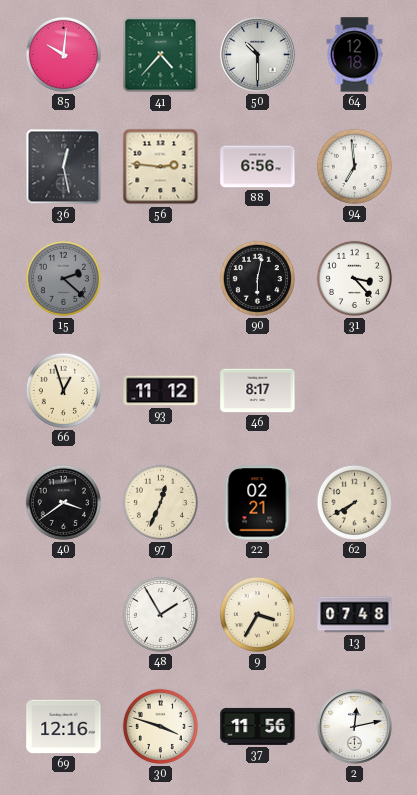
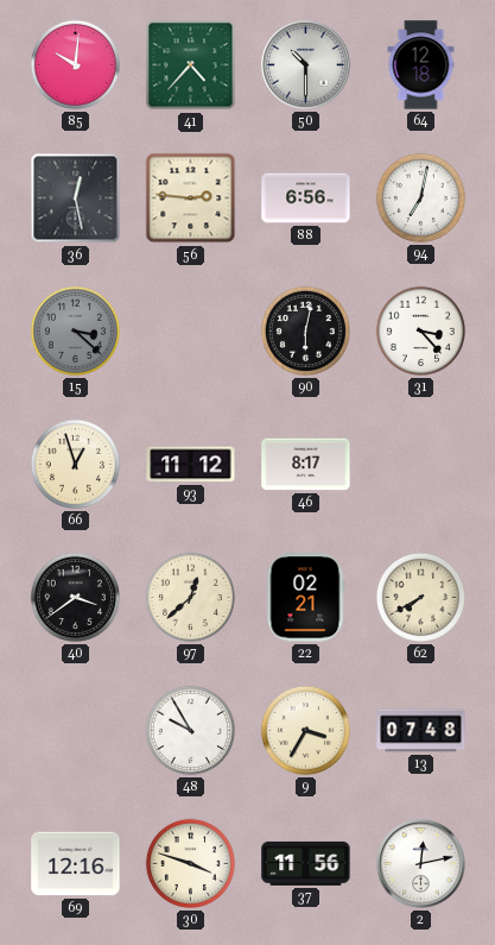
94: 6:59 -> 7:02
15: 2:22 -> 3:22
97: 12:34 -> 12:38
48: 1:55 -> 9:55
